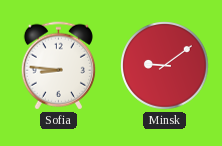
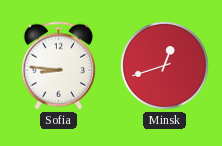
Minsk: 9:09 -> 12:42
